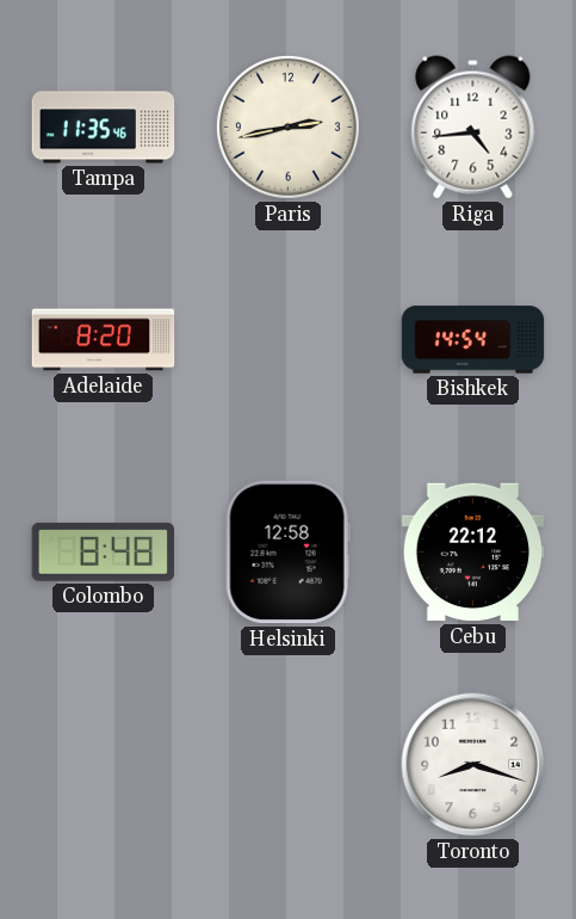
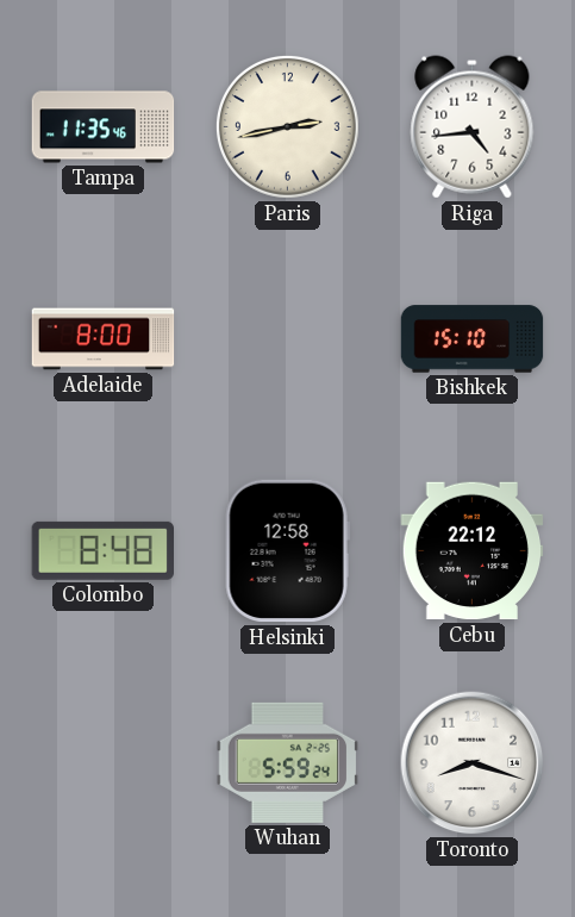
Adelaide: 8:20 -> 8:00
Bishkek: 14:54 -> 15:10
Wuhan: none -> 5:59
